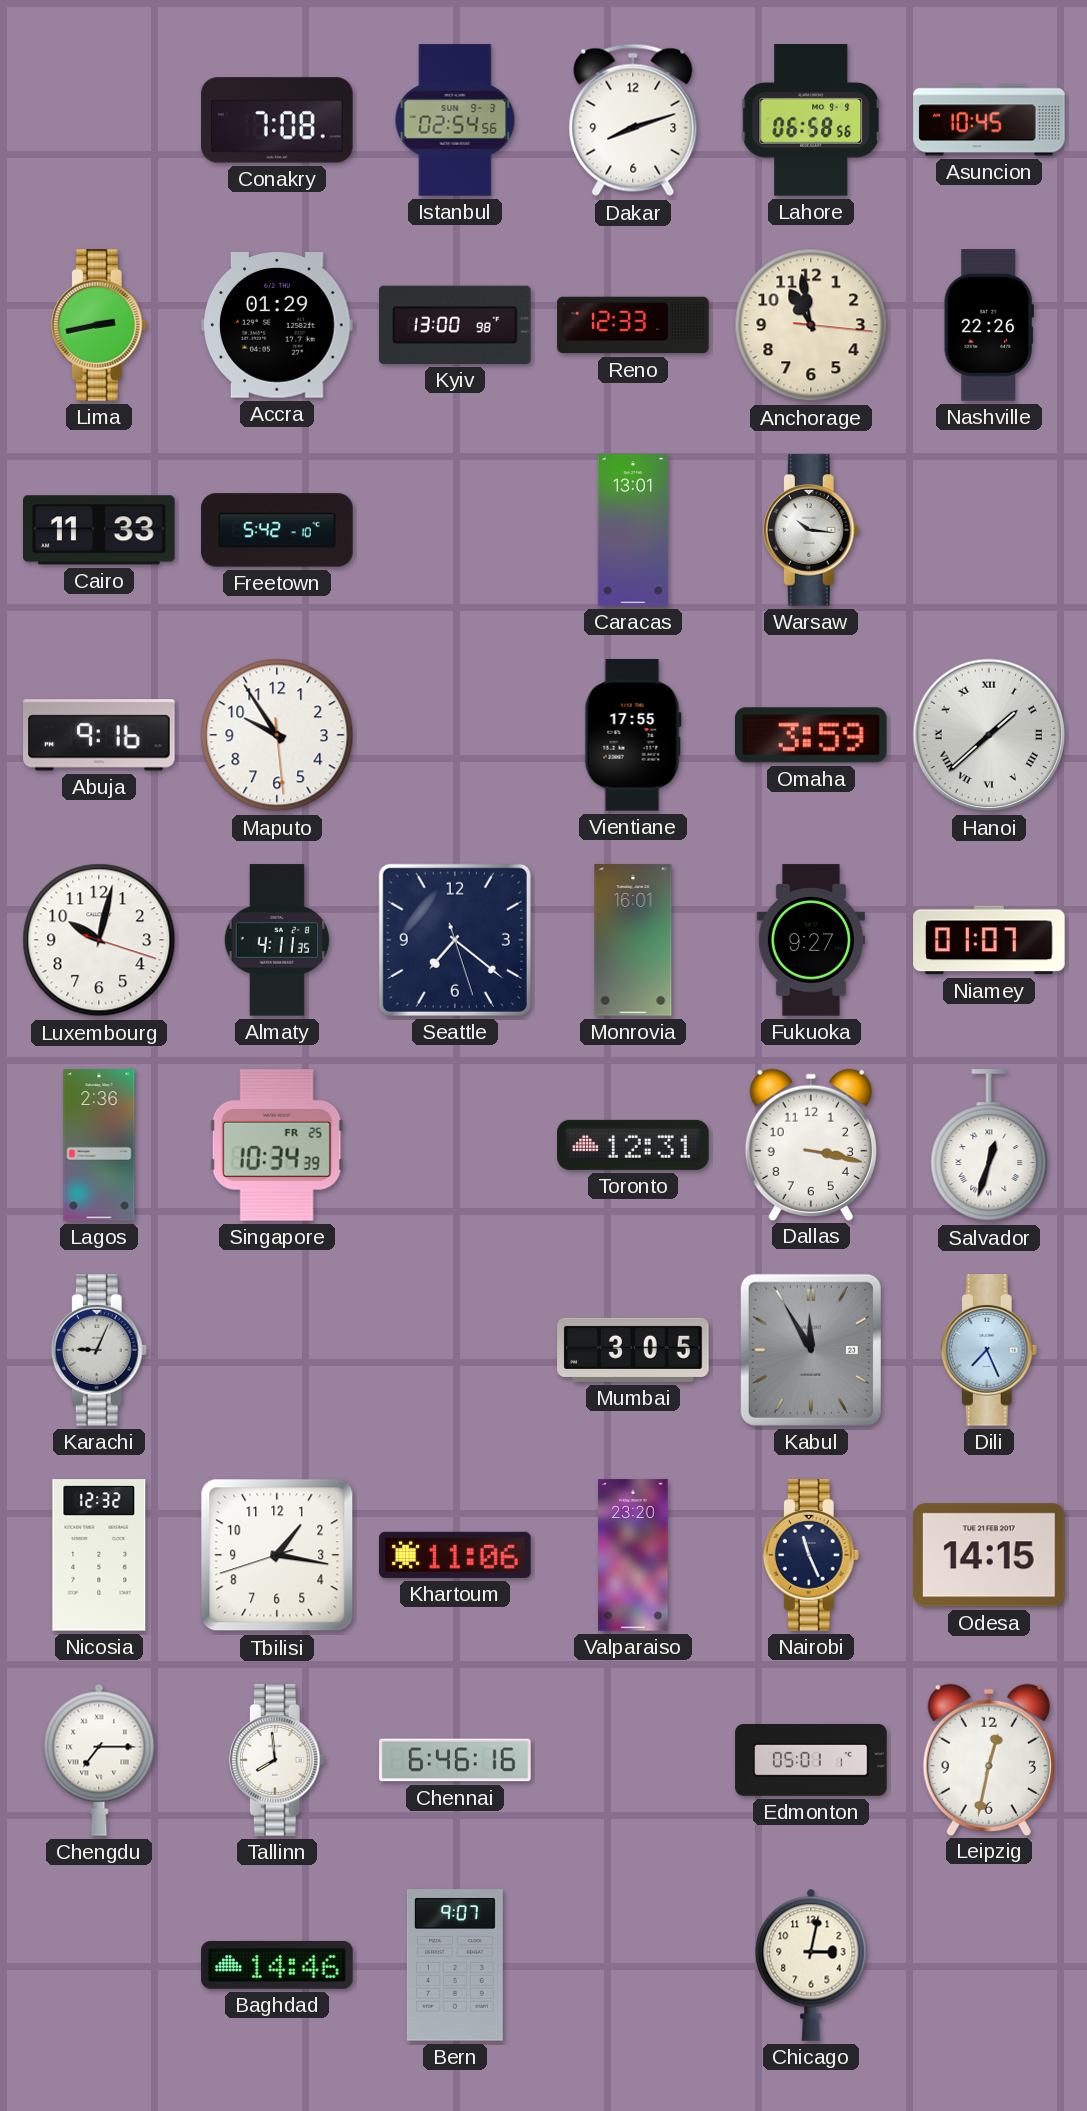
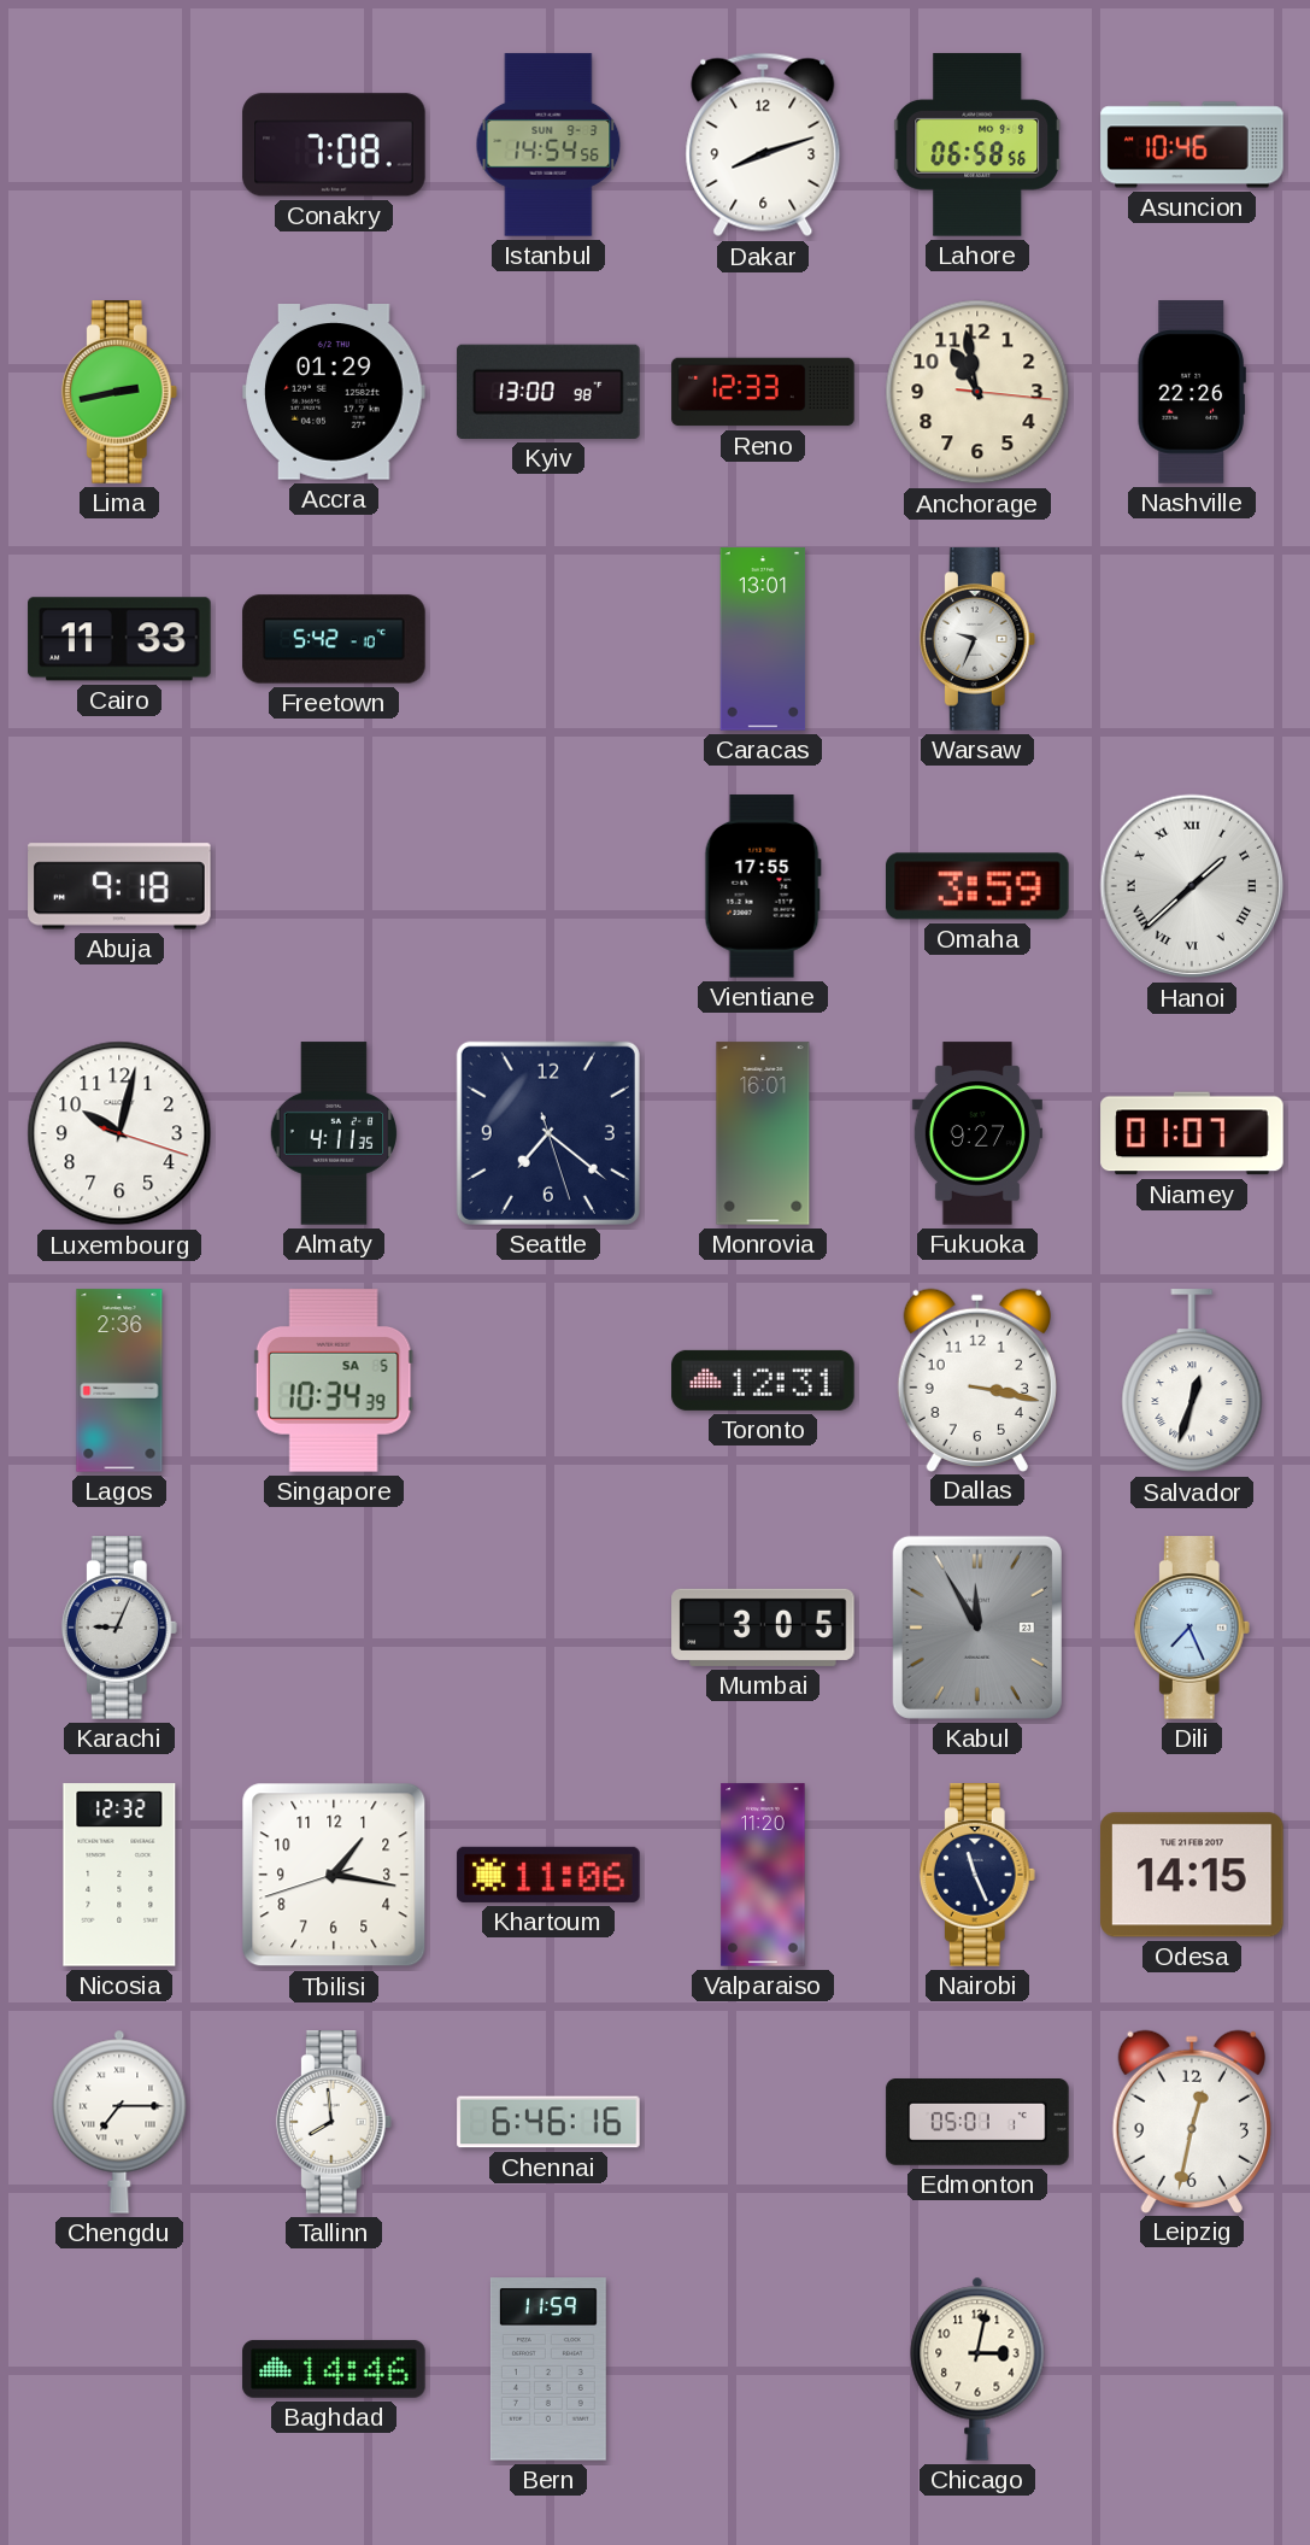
Istanbul: 02:54 -> 14:54
Asuncion: 10:45 -> 10:46
Warsaw: 10:16 -> 9:34
Abuja: 9:16 -> 9:18
Maputo: 9:54 -> none
Singapore date: FR 25 -> SA 5
Valparaiso: 23:20 -> 11:20
Bern: 9:07 -> 11:59
